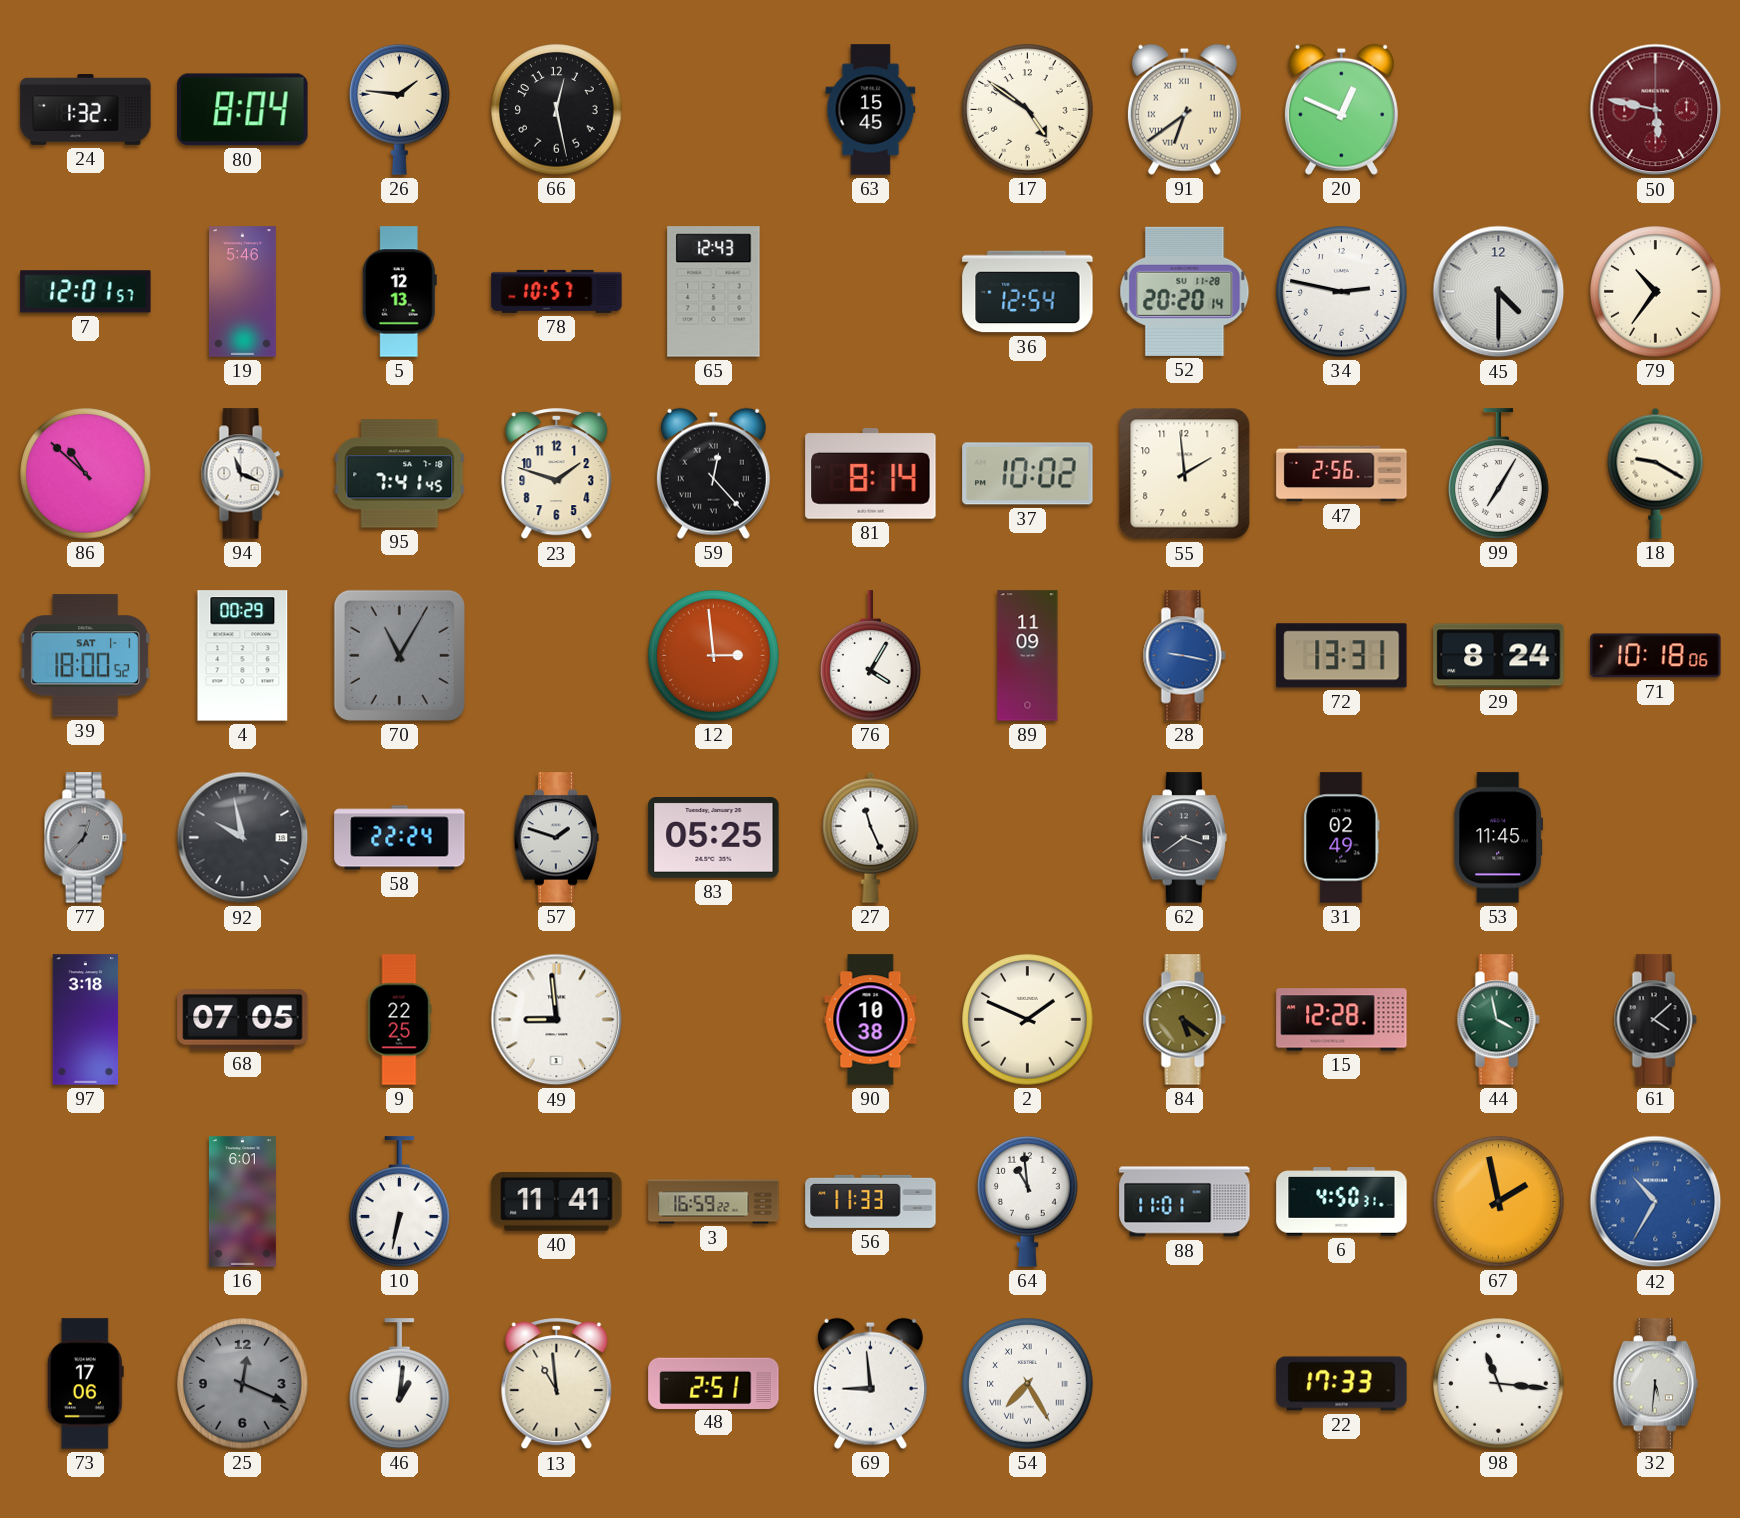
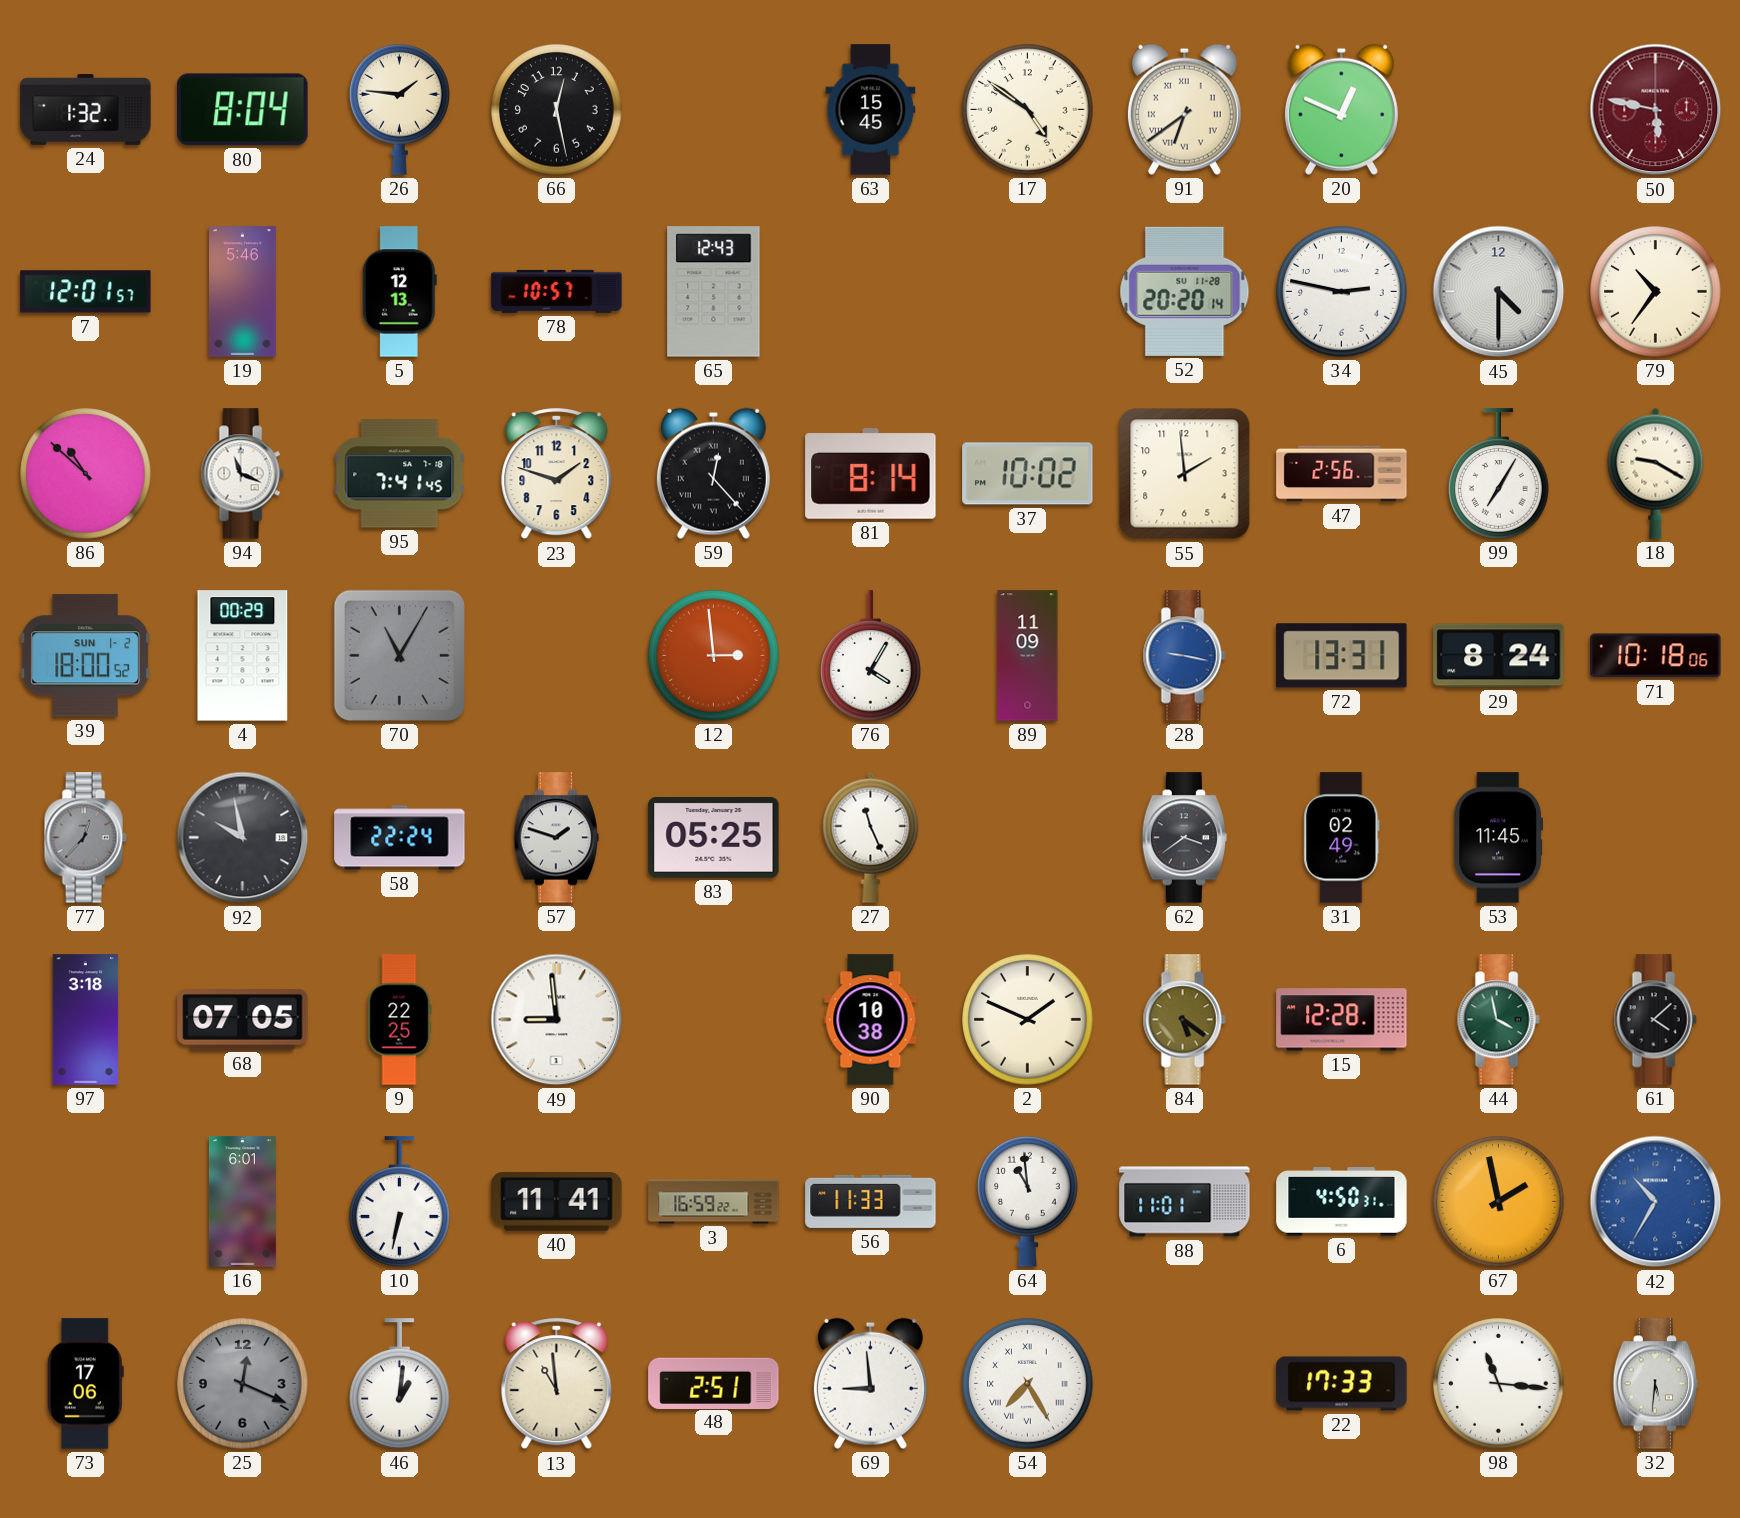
36: 12:54 -> none
39 date: SAT 1-1 -> SUN 1-2
